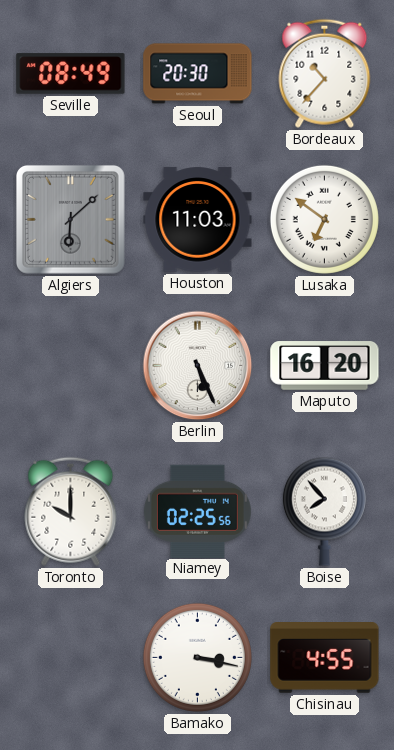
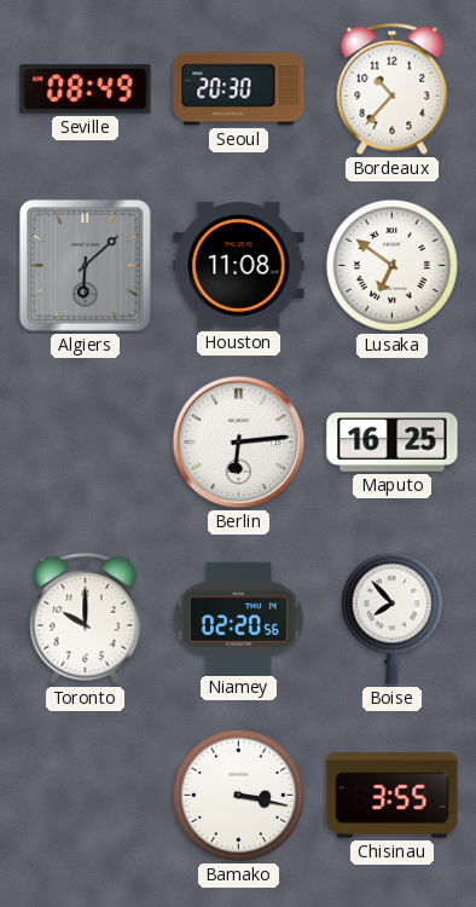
Houston: 11:03 -> 11:08
Berlin: 5:26 -> 6:14
Maputo: 16:20 -> 16:25
Niamey: 02:25 -> 02:20
Chisinau: 4:55 -> 3:55
